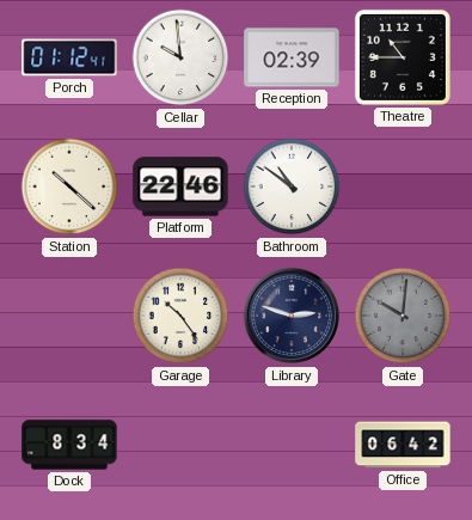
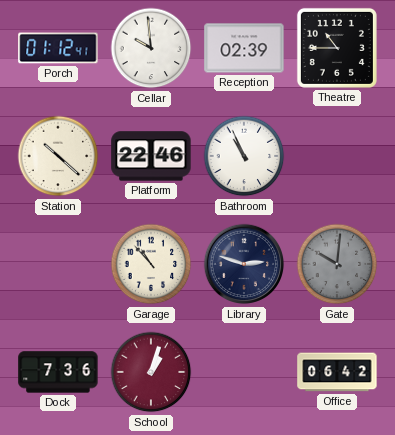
Bathroom: 10:51 -> 10:56
Garage: 10:24 -> 10:53
Dock: 8:34 -> 7:36
School: none -> 1:03
